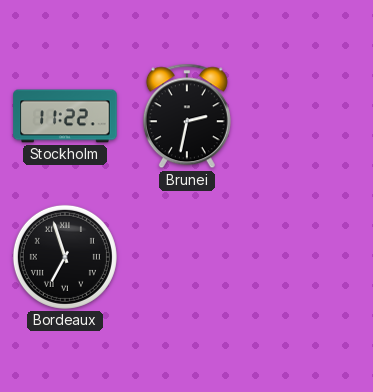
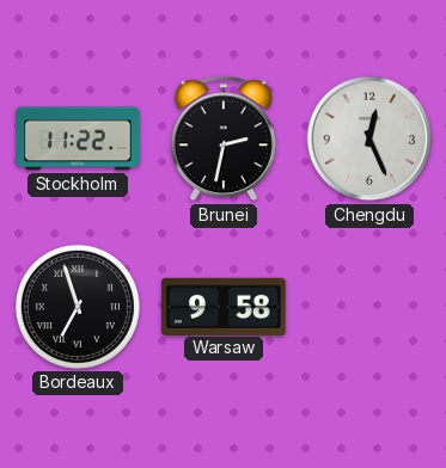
Chengdu: none -> 12:26
Warsaw: none -> 9:58
